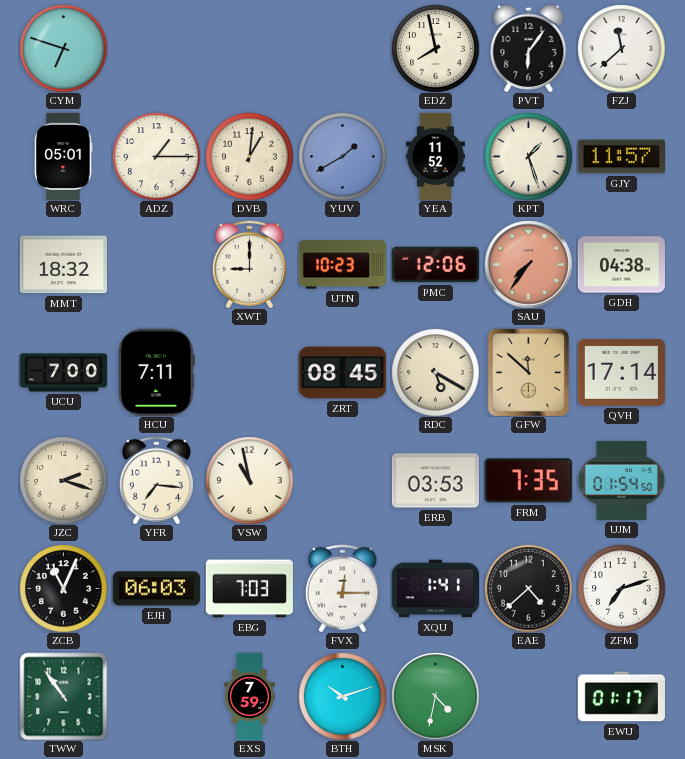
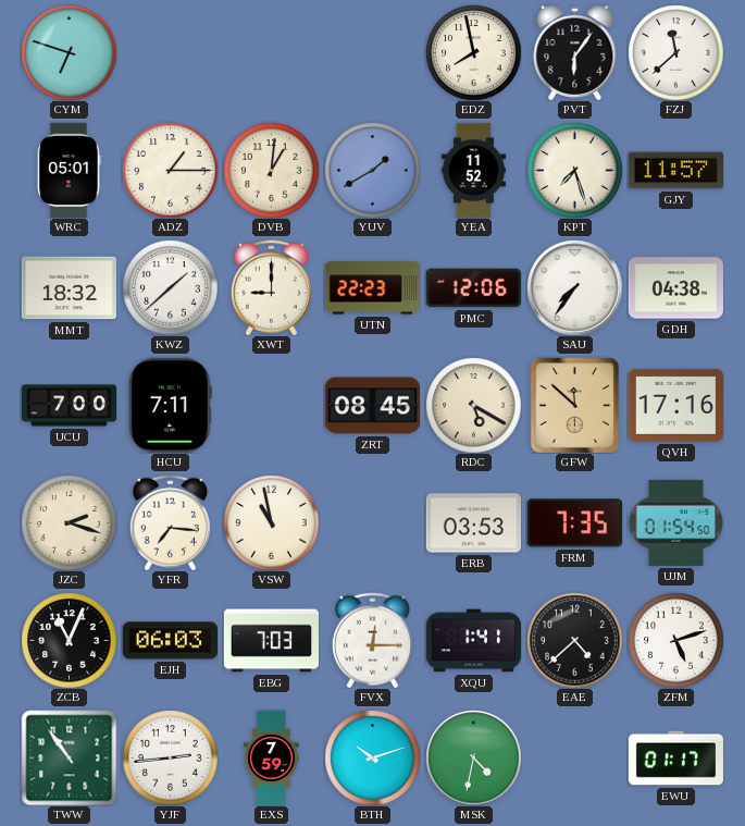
KPT: 1:27 -> 7:27
KWZ: none -> 1:38
UTN: 10:23 -> 22:23
SAU dial: salmon -> white
QVH: 17:14 -> 17:16
ZFM: 7:12 -> 5:12
YJF: none -> 2:44
